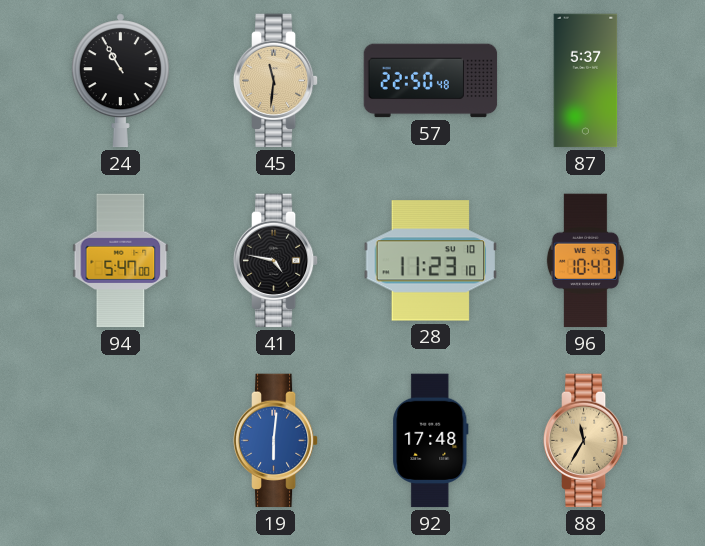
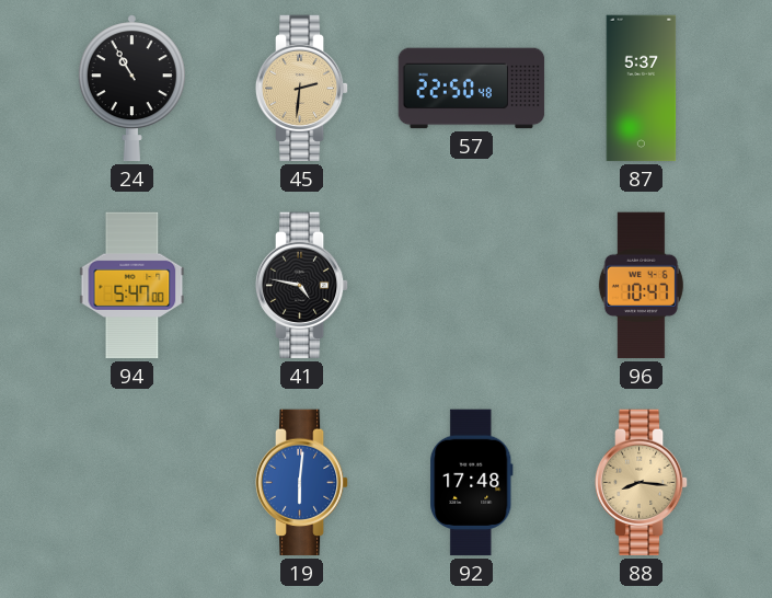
45: 11:31 -> 2:31
28: 11:23 -> none
88: 11:35 -> 8:16
